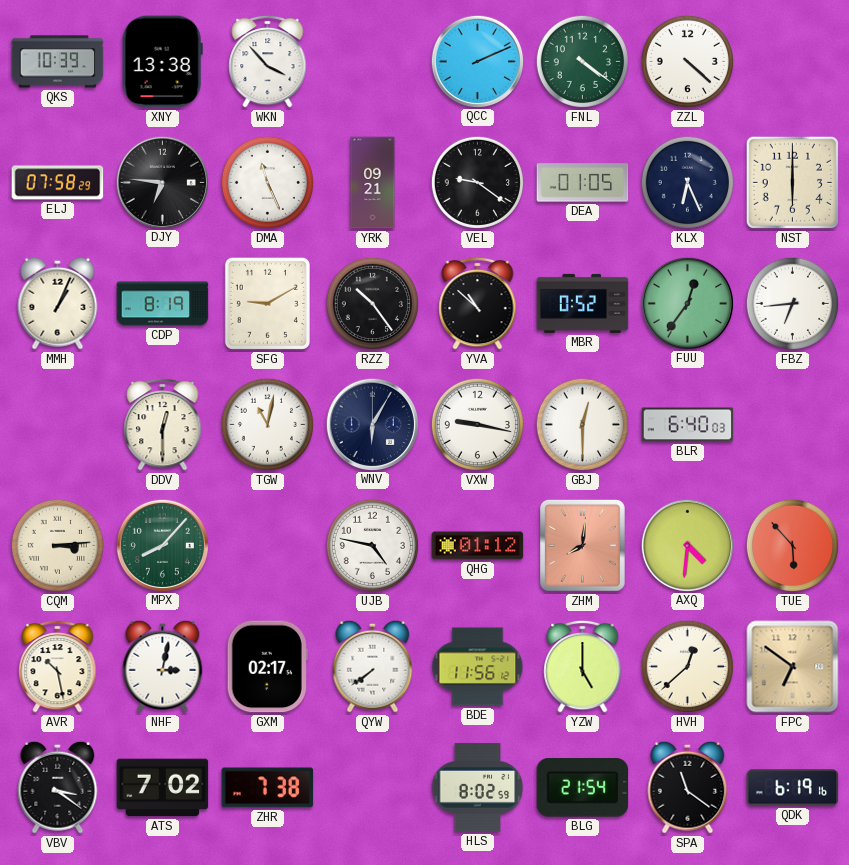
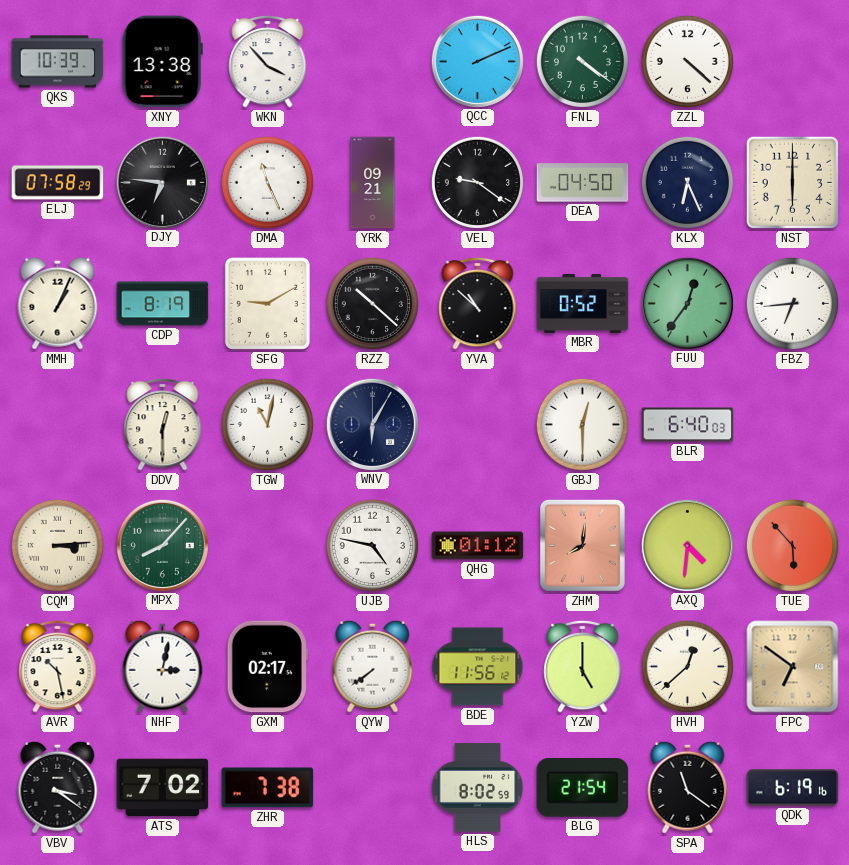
DEA: 01:05 -> 04:50
RZZ: 10:24 -> 10:22
VXW: 9:17 -> none
